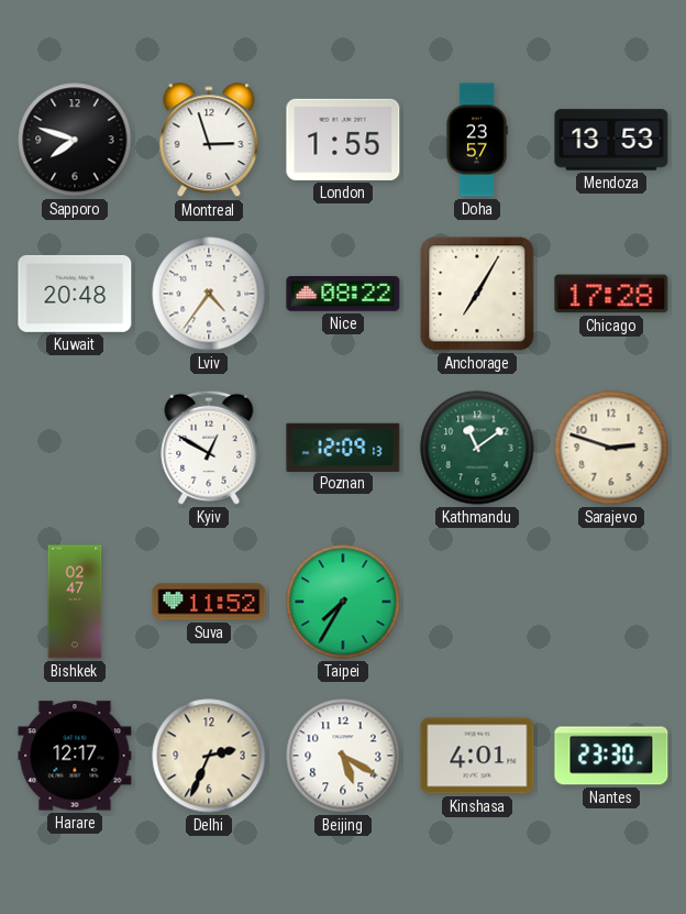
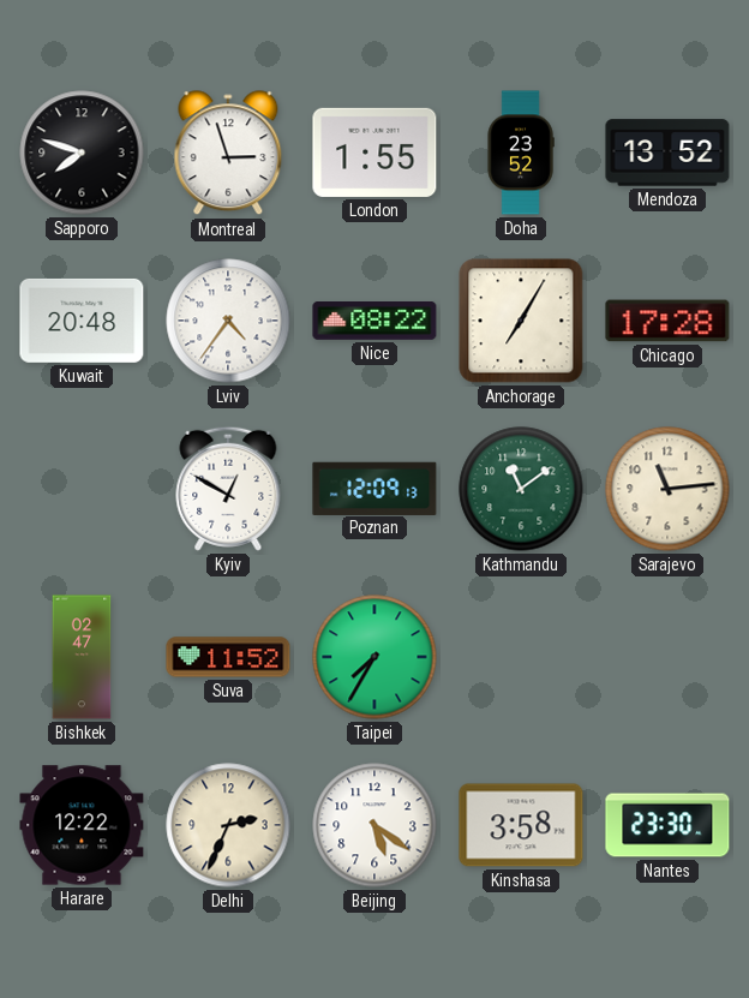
Doha: 23:57 -> 23:52
Mendoza: 13:53 -> 13:52
Sarajevo: 2:48 -> 11:14
Harare: 12:17 -> 12:22
Beijing: 5:20 -> 5:21
Kinshasa: 4:01 -> 3:58
